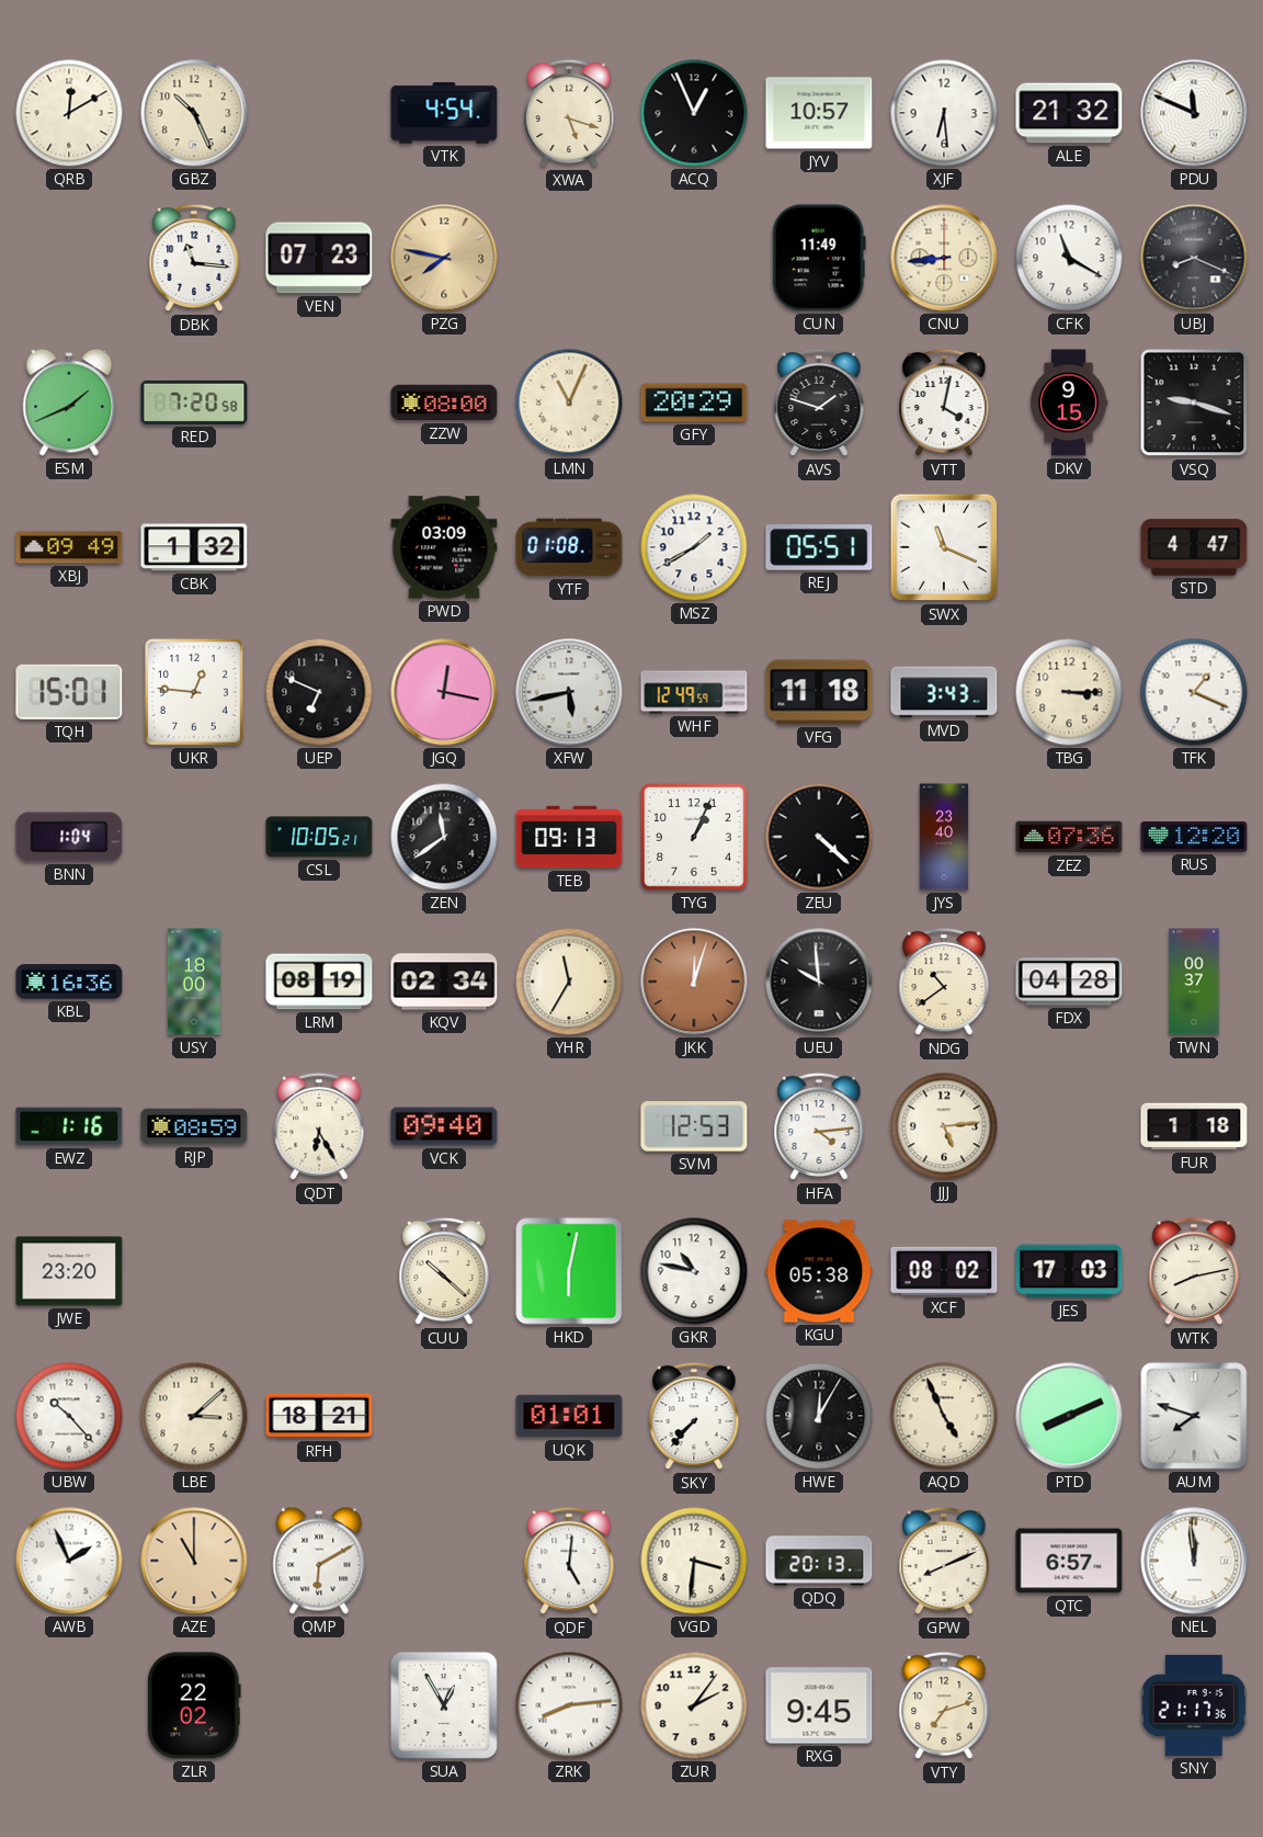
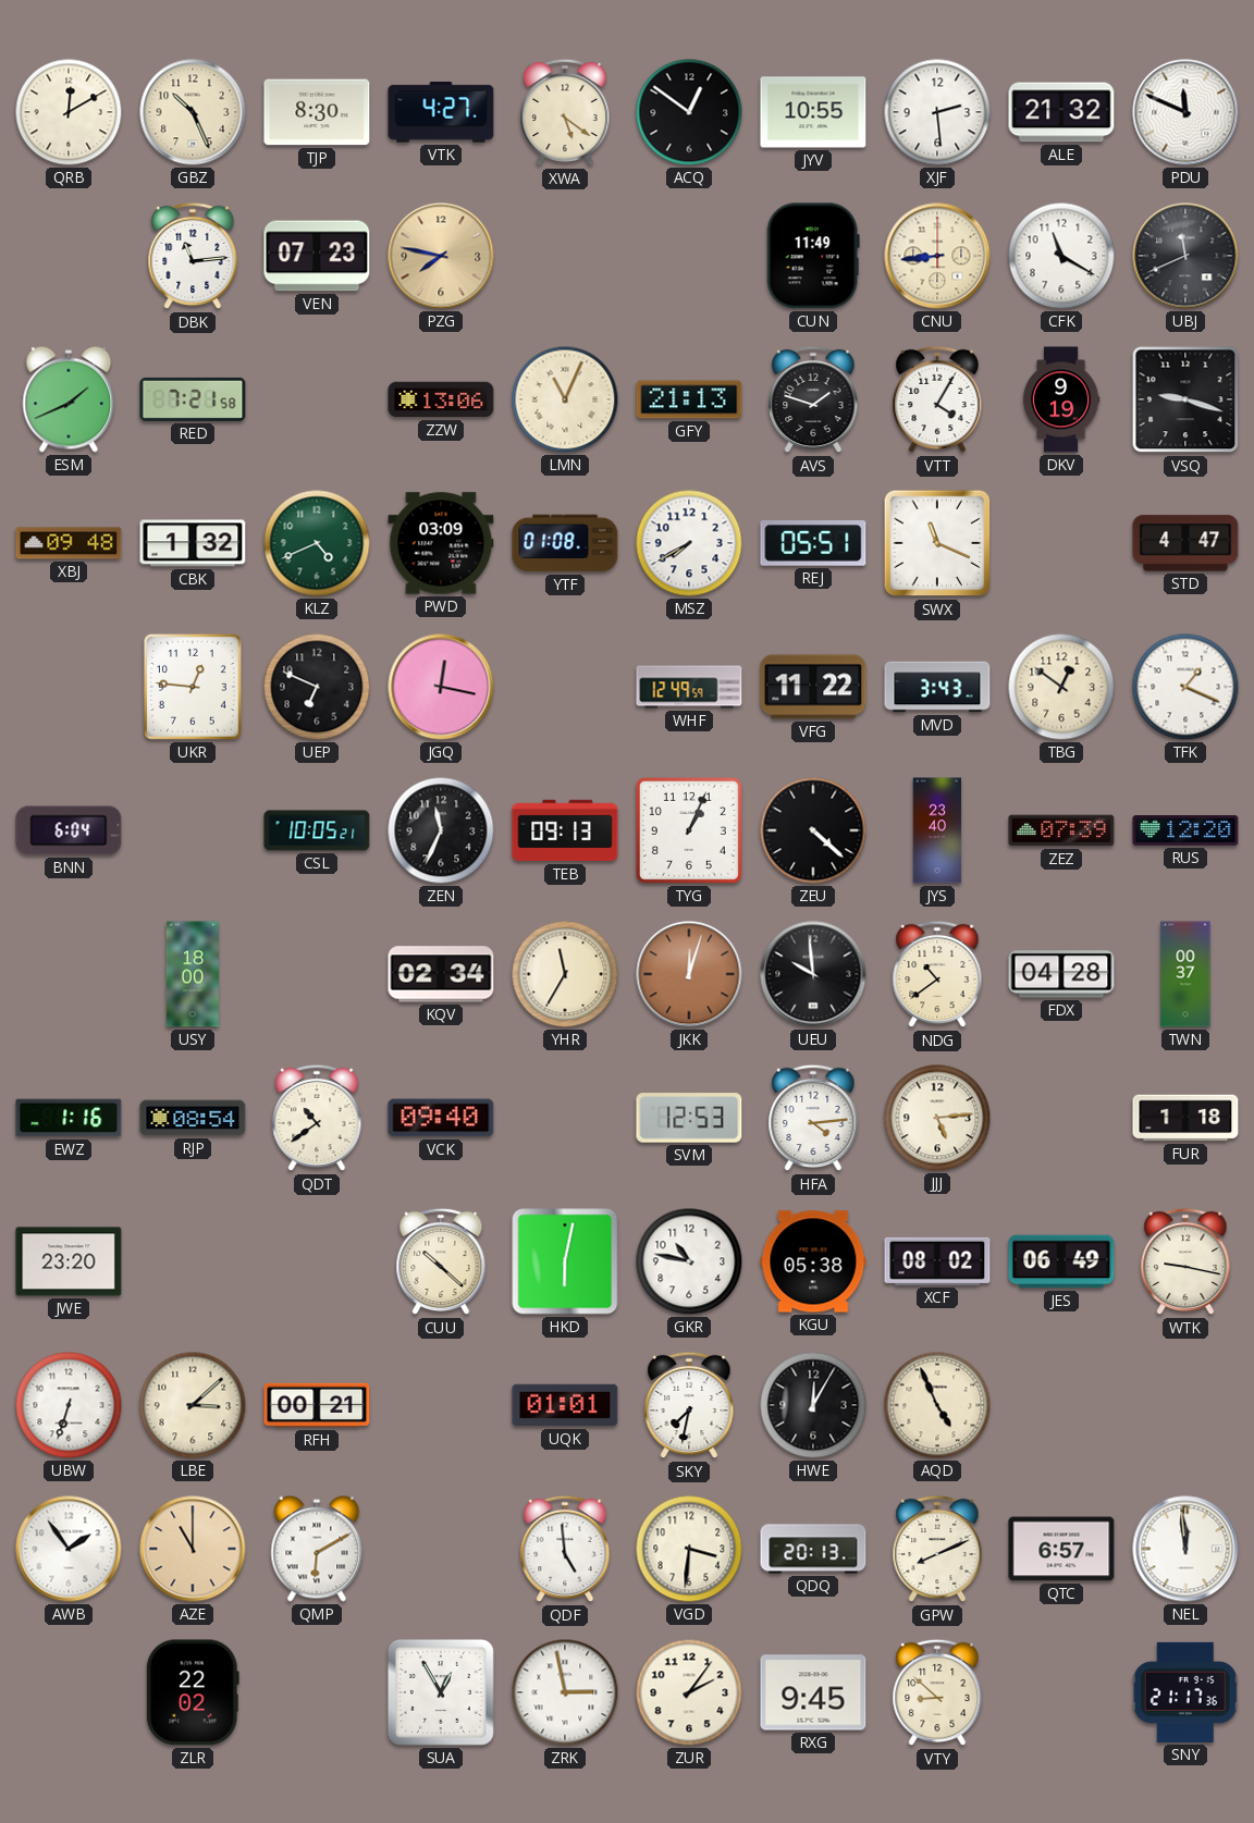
TJP: none -> 8:30
VTK: 4:54 -> 4:27
XWA: 5:18 -> 5:21
ACQ: 12:56 -> 12:51
JYV: 10:57 -> 10:55
XJF: 6:29 -> 2:29
DBK: 11:16 -> 11:14
UBJ: 8:19 -> 11:41
RED: 7:20 -> 7:21
ZZW: 08:00 -> 13:06
GFY: 20:29 -> 21:13
VTT: 4:02 -> 4:05
DKV: 9:15 -> 9:19
XBJ: 09:49 -> 09:48
KLZ: none -> 4:41
MSZ: 1:40 -> 7:40
TQH: 15:01 -> none
XFW: 5:43 -> none
VFG: 11:18 -> 11:22
TBG: 3:15 -> 12:51
BNN: 1:04 -> 6:04
ZEN: 11:39 -> 11:34
ZEZ: 07:36 -> 07:39
KBL: 16:36 -> none
LRM: 08:19 -> none
RJP: 08:59 -> 08:54
QDT: 6:25 -> 10:39
JES: 17:03 -> 06:49
WTK: 8:13 -> 9:17
UBW: 10:23 -> 6:33
RFH: 18:21 -> 00:21
SKY: 7:37 -> 7:32
PTD: 8:11 -> none
AUM: 7:48 -> none
AWB: 1:56 -> 1:54
QDF: 5:01 -> 4:59
ZRK: 8:14 -> 2:58
VTY: 7:12 -> 8:52
